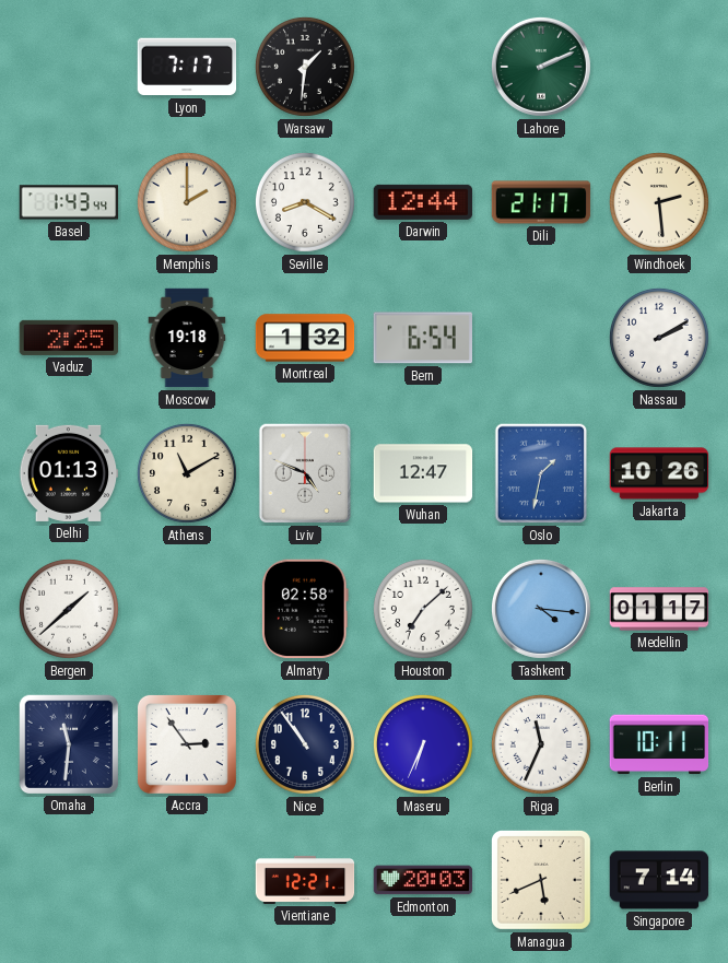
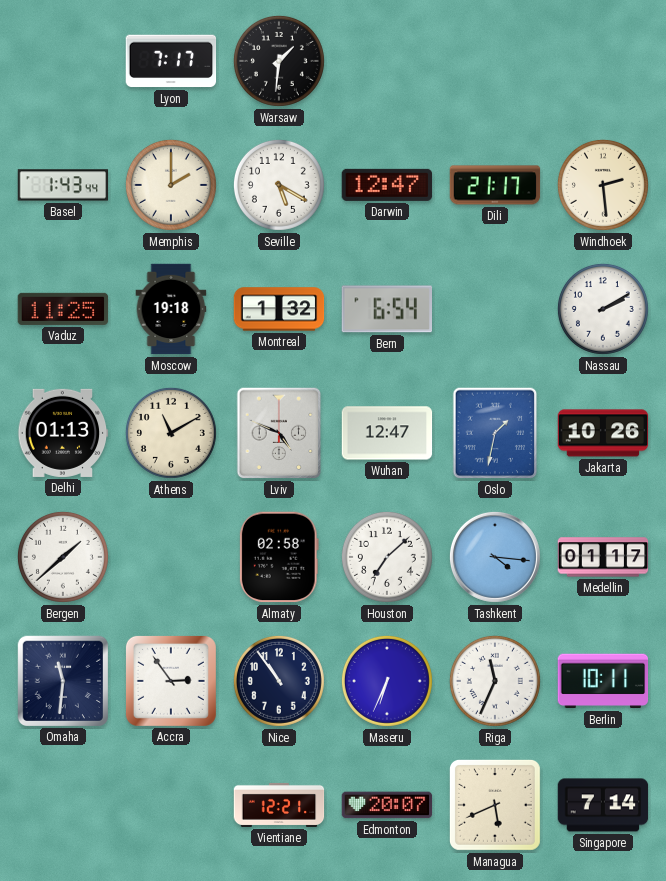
Lahore: 2:11 -> none
Seville: 8:20 -> 5:20
Darwin: 12:44 -> 12:47
Vaduz: 2:25 -> 11:25
Edmonton: 20:03 -> 20:07
